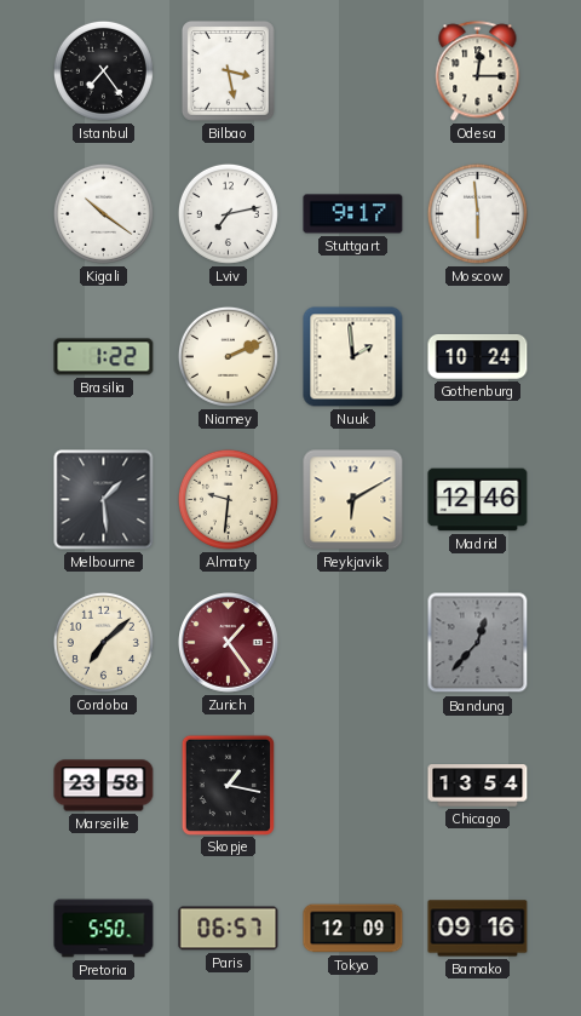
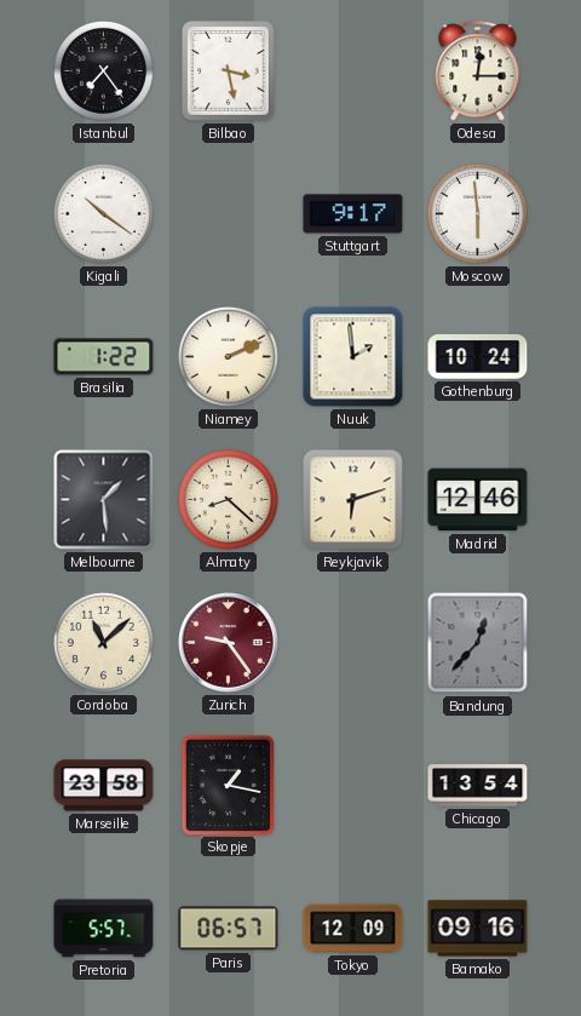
Lviv: 7:13 -> none
Almaty: 9:31 -> 8:22
Reykjavik: 6:10 -> 6:12
Cordoba: 7:08 -> 11:08
Zurich: 1:24 -> 9:24
Pretoria: 5:50 -> 5:57
